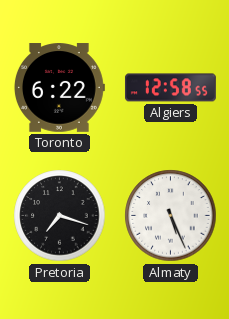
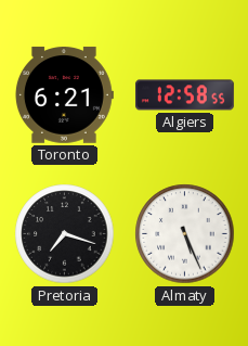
Toronto: 6:22 -> 6:21
